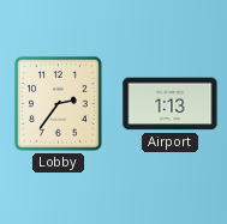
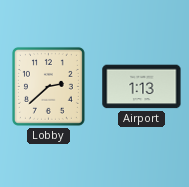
Lobby: 2:36 -> 2:38
